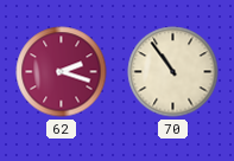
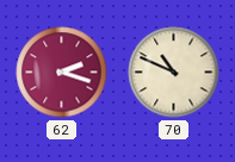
70: 10:54 -> 10:49
